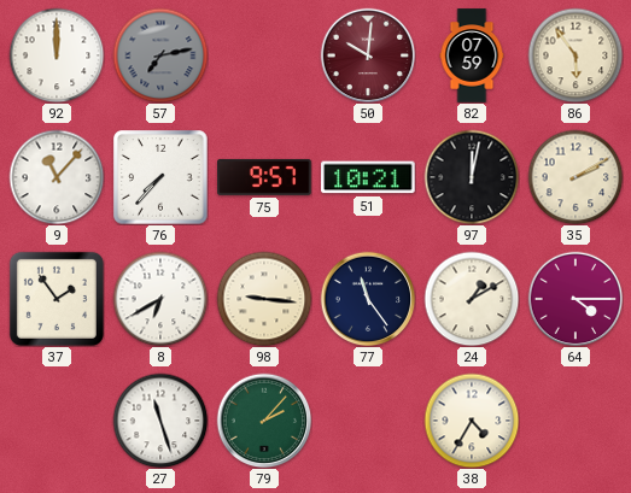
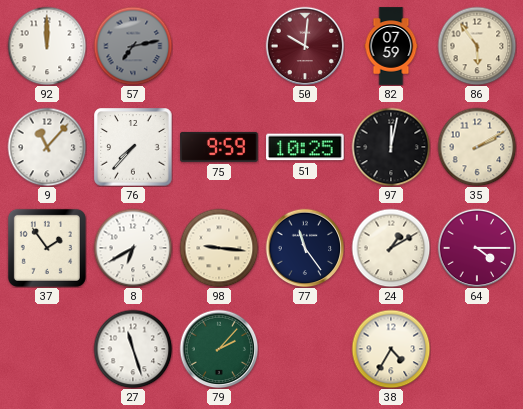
75: 9:57 -> 9:59
51: 10:21 -> 10:25
